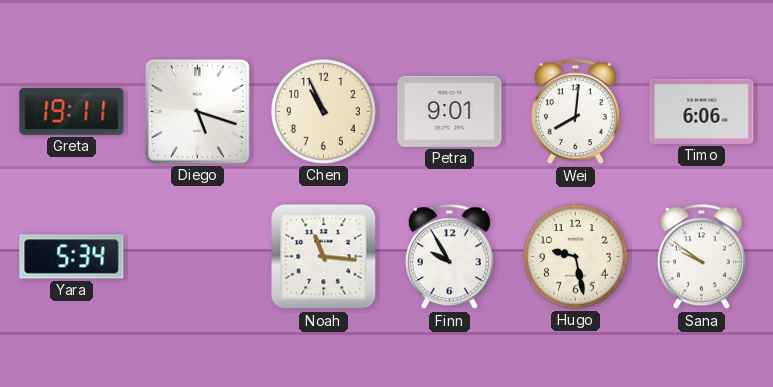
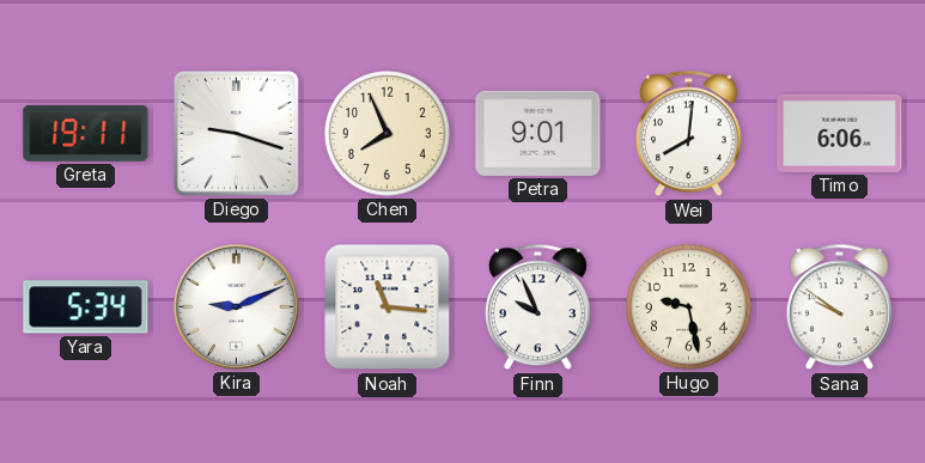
Diego: 5:18 -> 9:18
Chen: 10:56 -> 7:56
Kira: none -> 9:11
Finn: 9:55 -> 9:56
